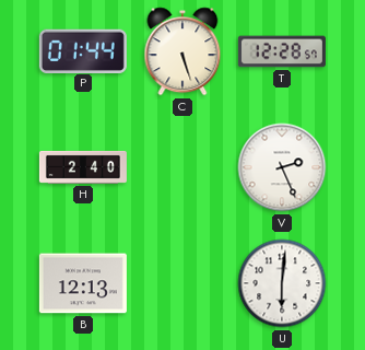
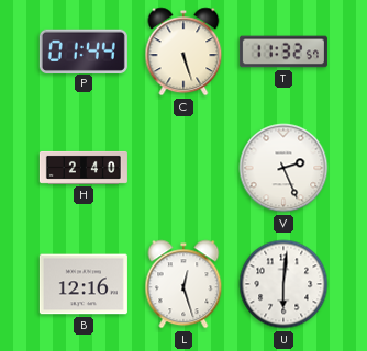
T: 12:28 -> 11:32
B: 12:13 -> 12:16
L: none -> 12:27
